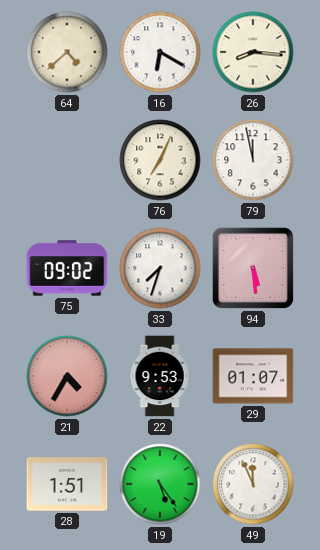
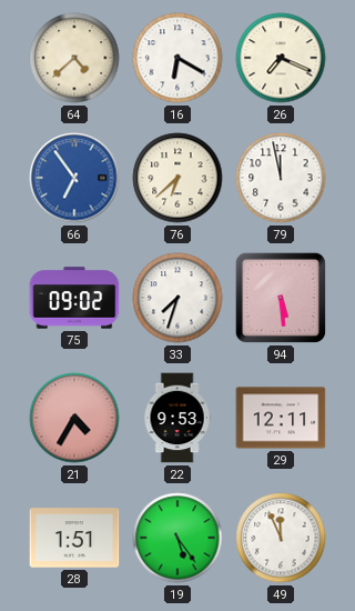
26: 8:16 -> 7:19
66: none -> 6:54
76: 7:04 -> 6:38
29: 01:07 -> 12:11
